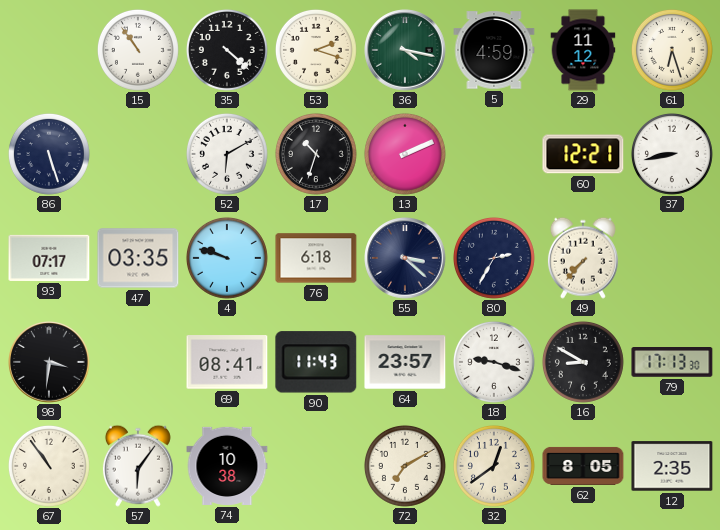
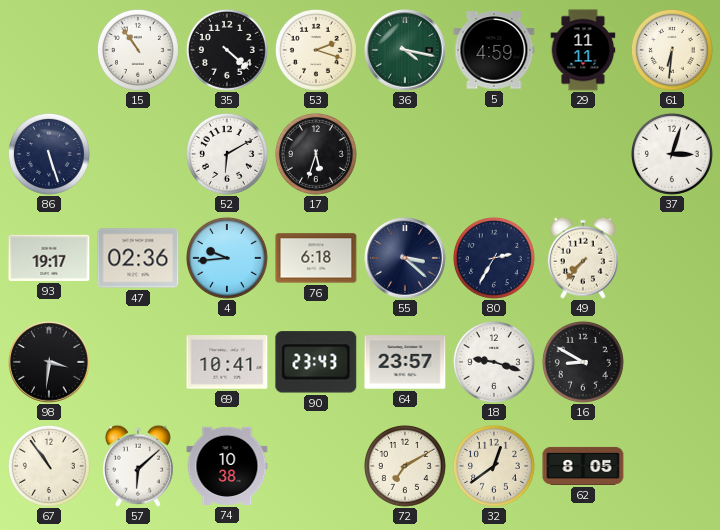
29: 11:12 -> 11:11
61: 6:27 -> 6:31
17: 10:33 -> 5:33
13: 2:11 -> none
60: 12:21 -> none
37: 8:43 -> 3:03
93: 07:17 -> 19:17
47: 03:35 -> 02:36
4: 9:48 -> 9:44
69: 08:41 -> 10:41
90: 11:43 -> 23:43
79: 17:13 -> none
57: 6:06 -> 6:08
12: 2:35 -> none
